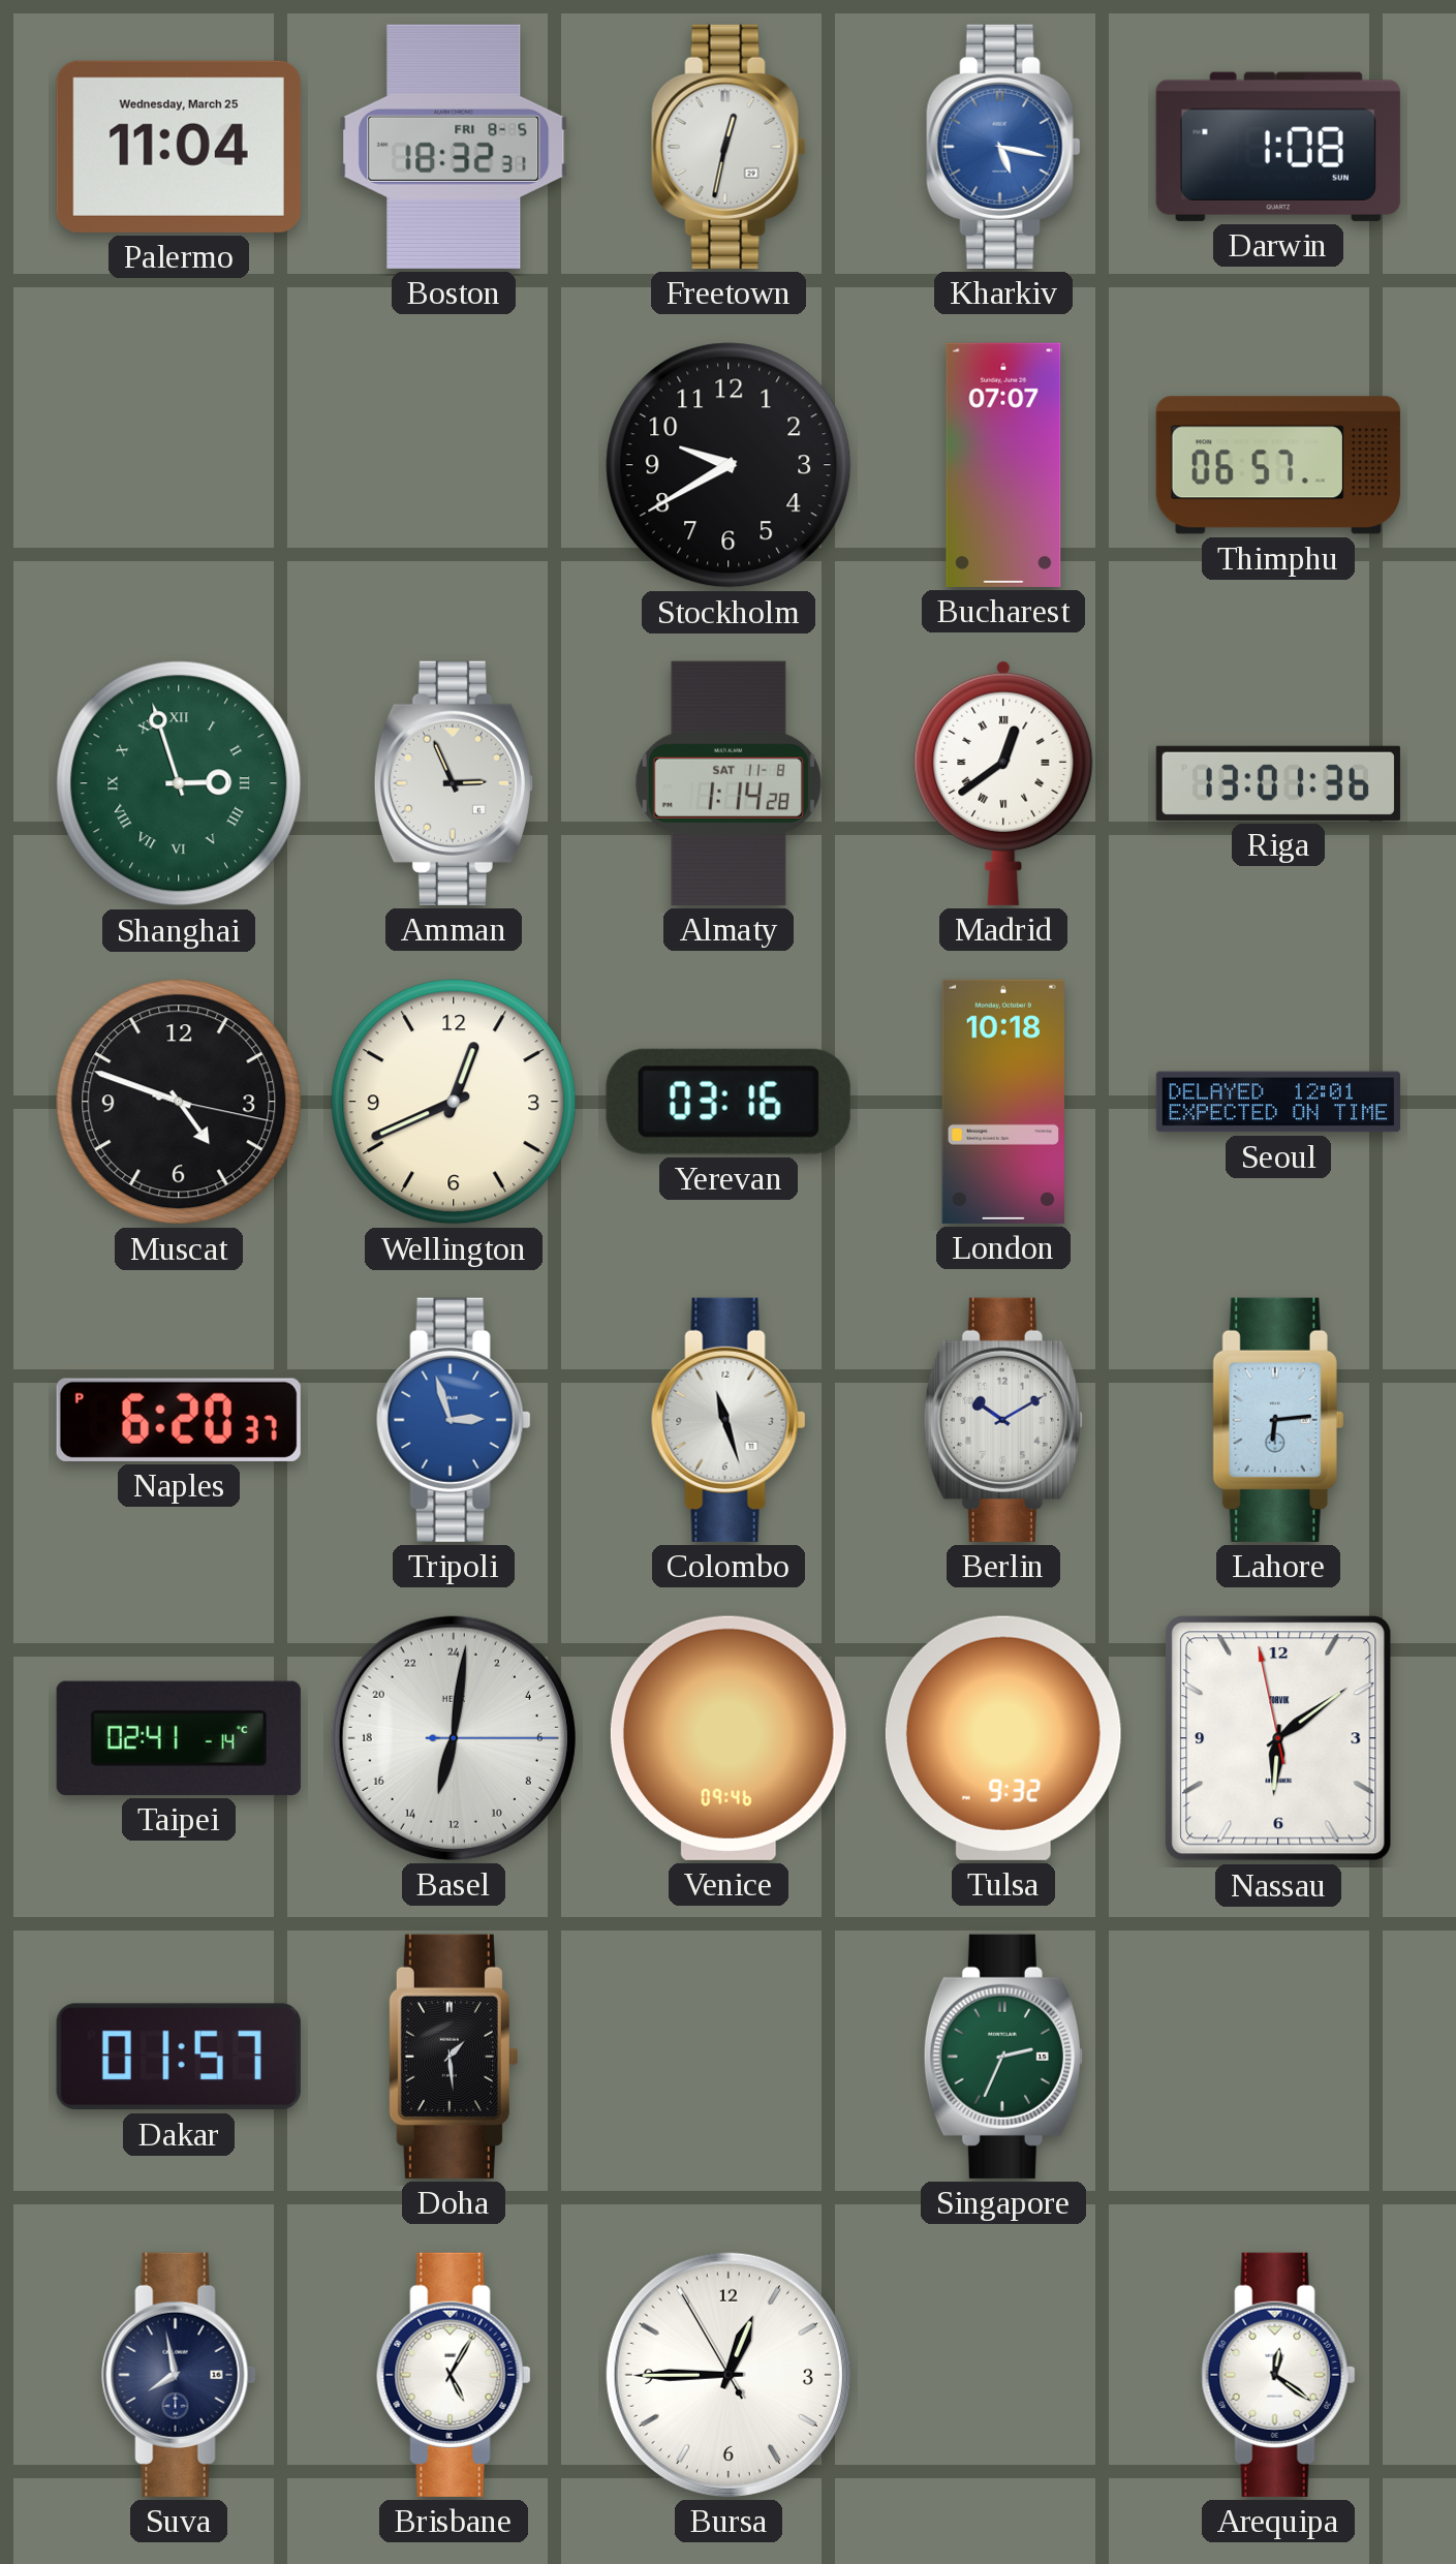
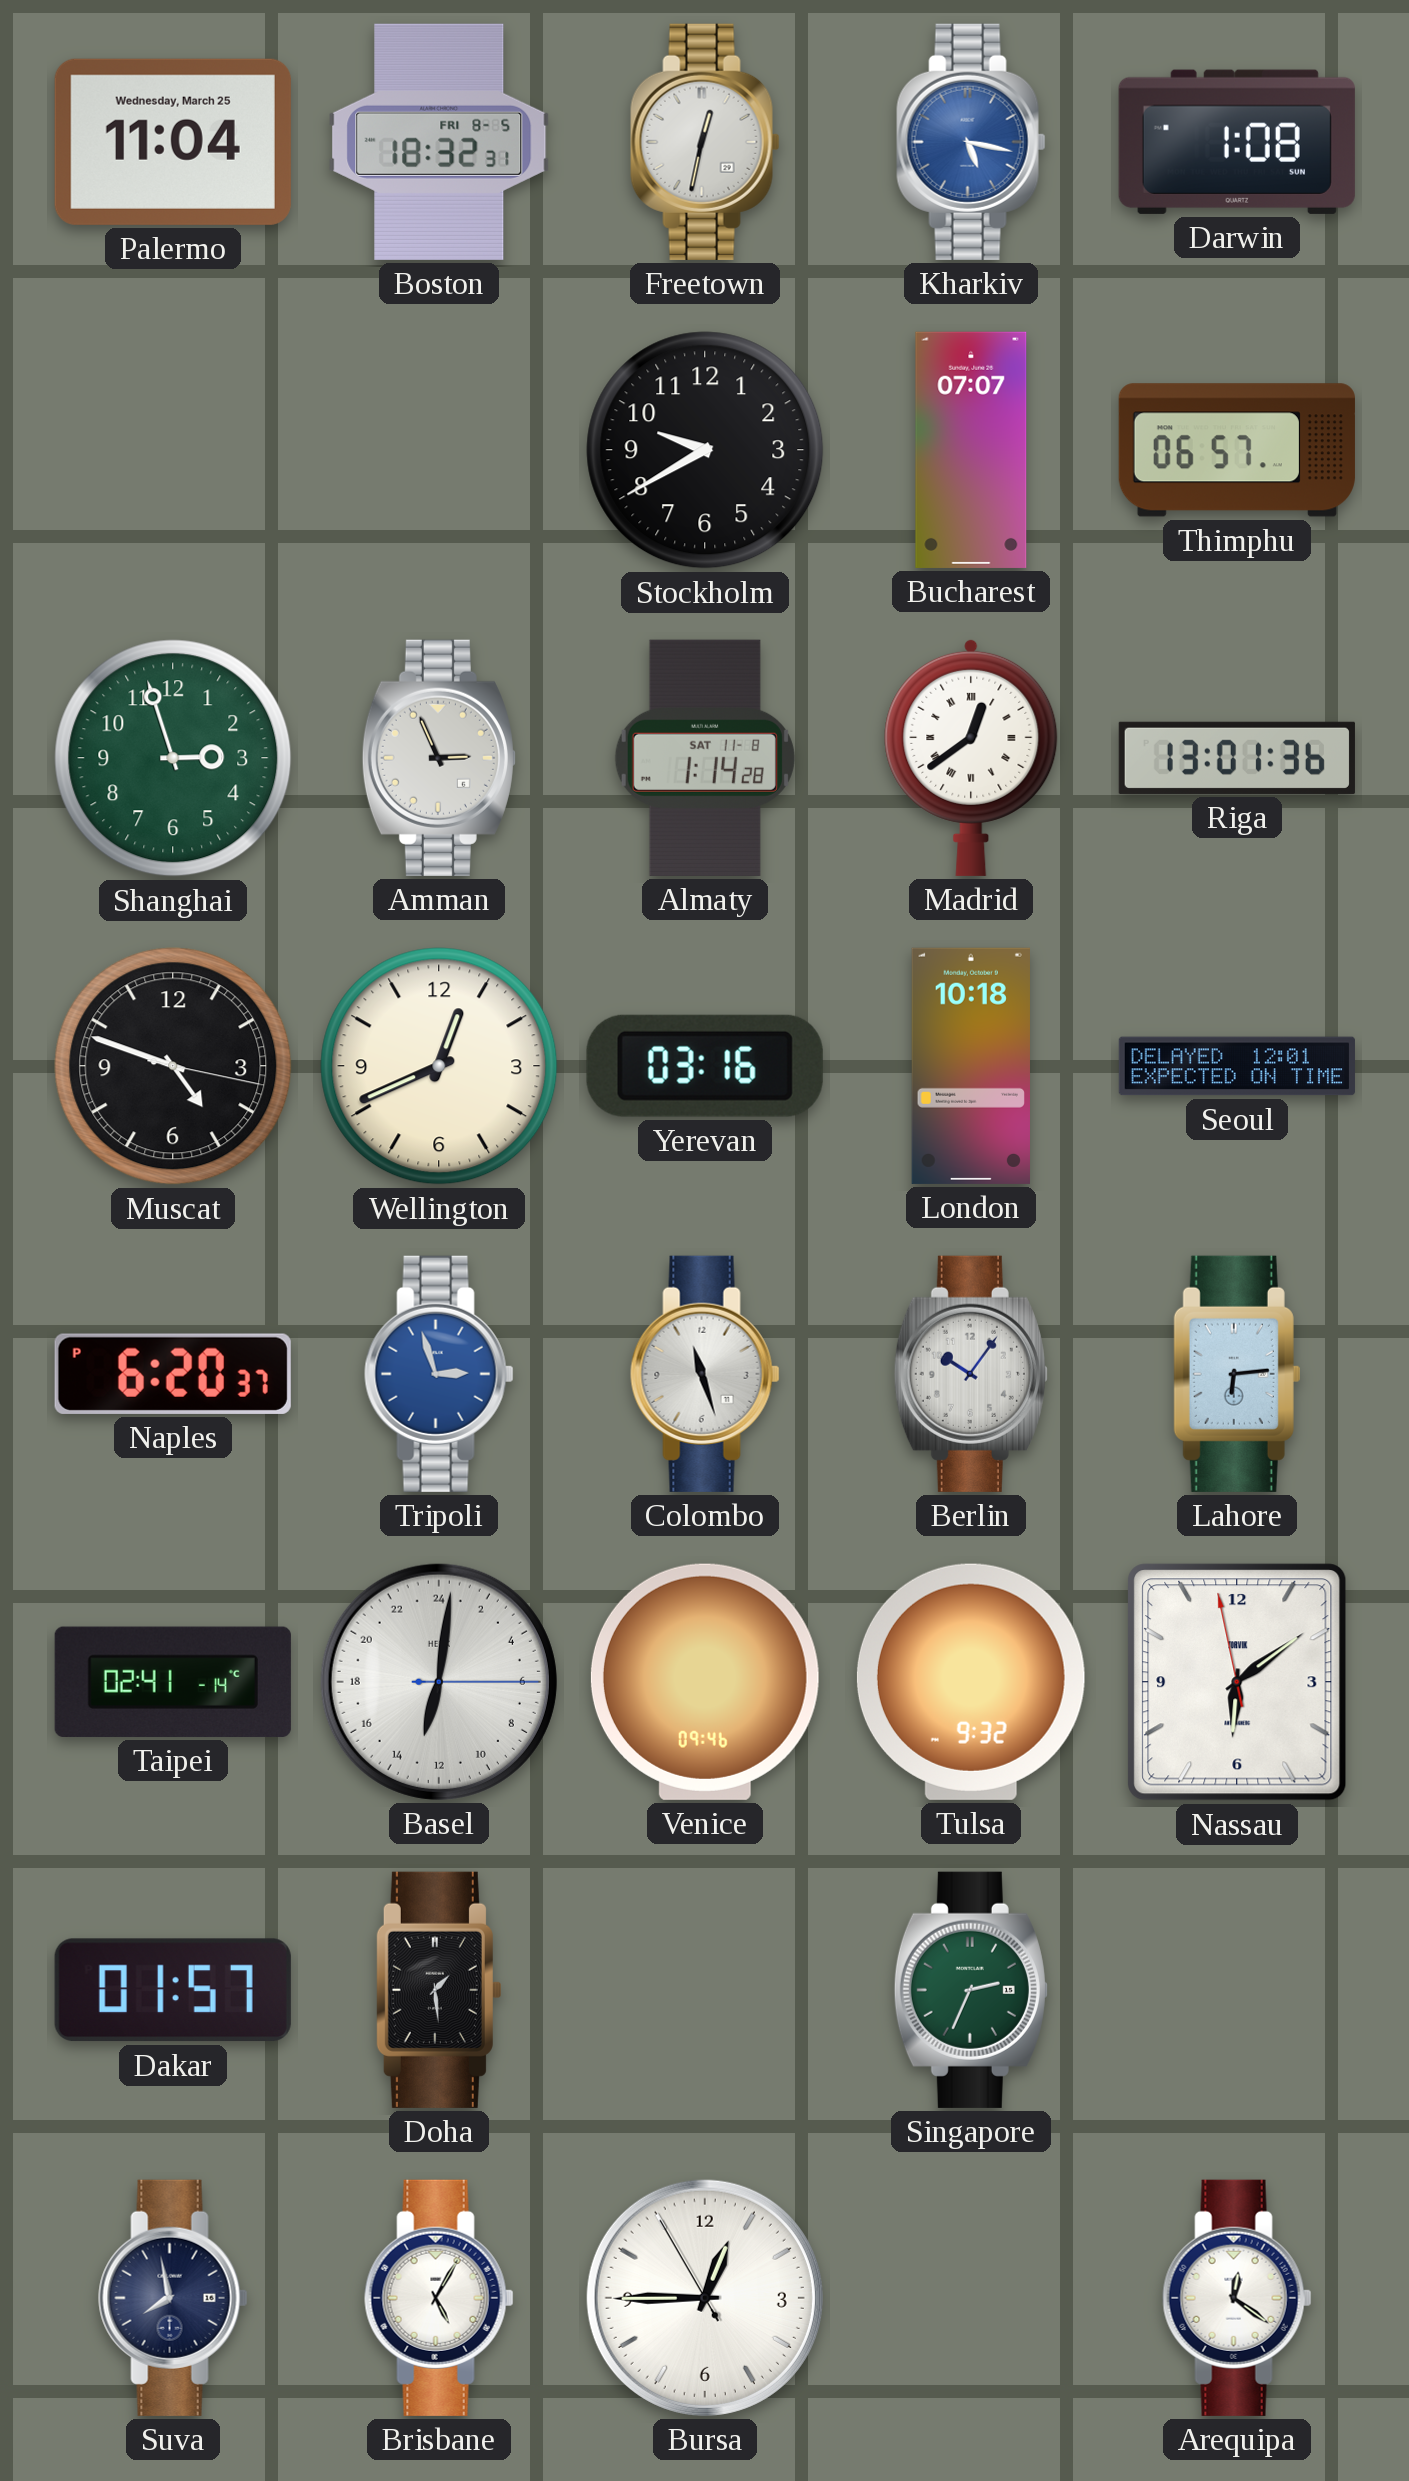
Shanghai numerals: Roman -> Arabic
Berlin: 10:10 -> 10:06
